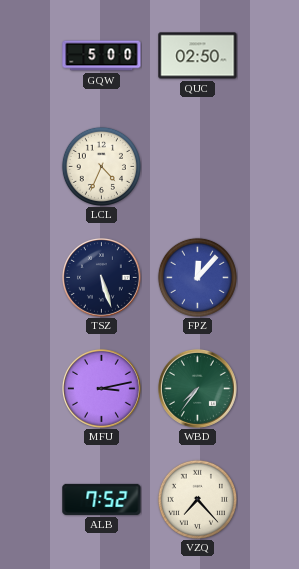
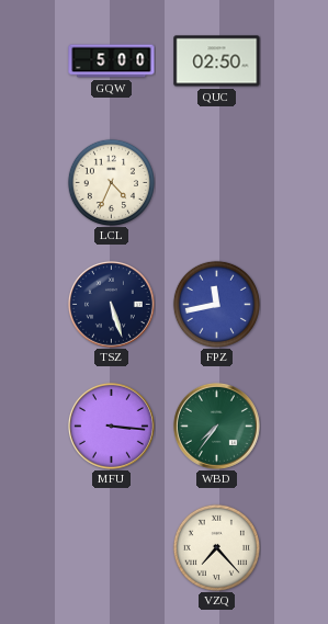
FPZ: 12:07 -> 11:43
MFU: 3:13 -> 3:16
ALB: 7:52 -> none
